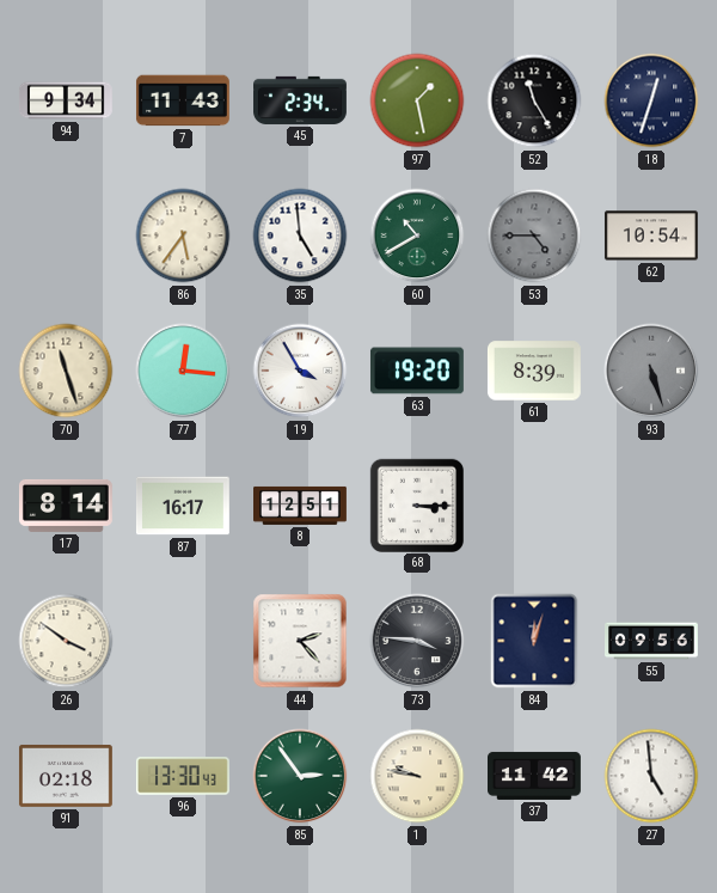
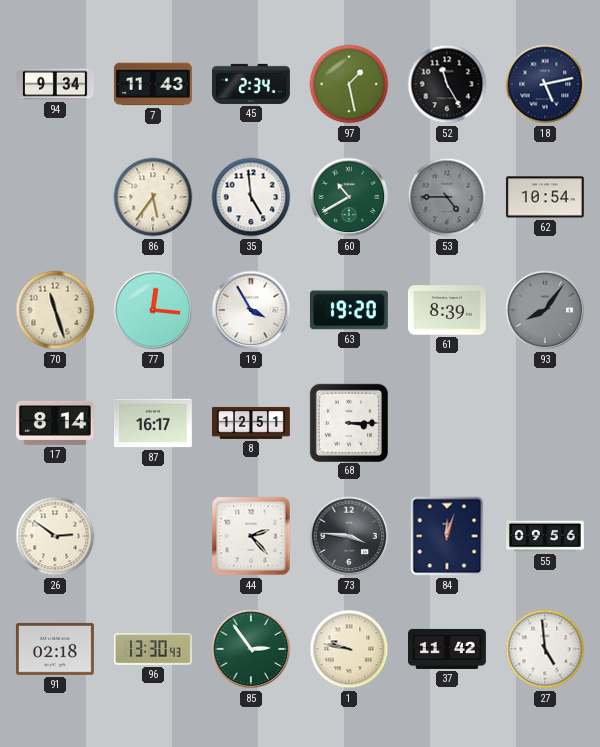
18: 12:33 -> 5:13
93: 5:27 -> 8:06
26: 3:51 -> 2:51
